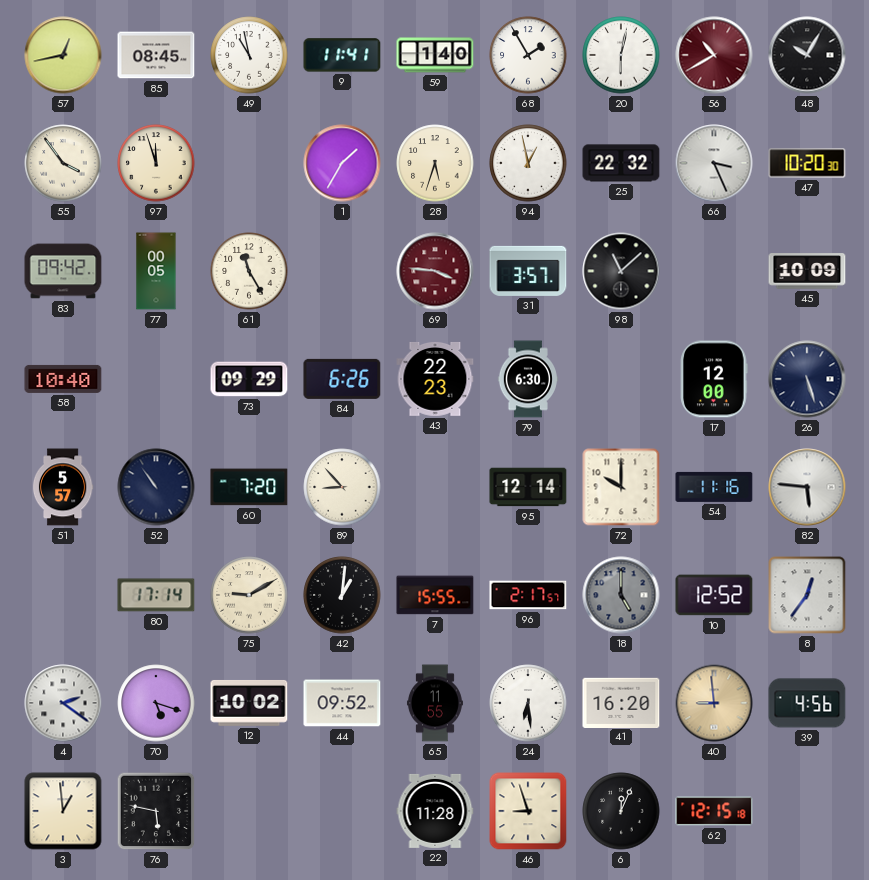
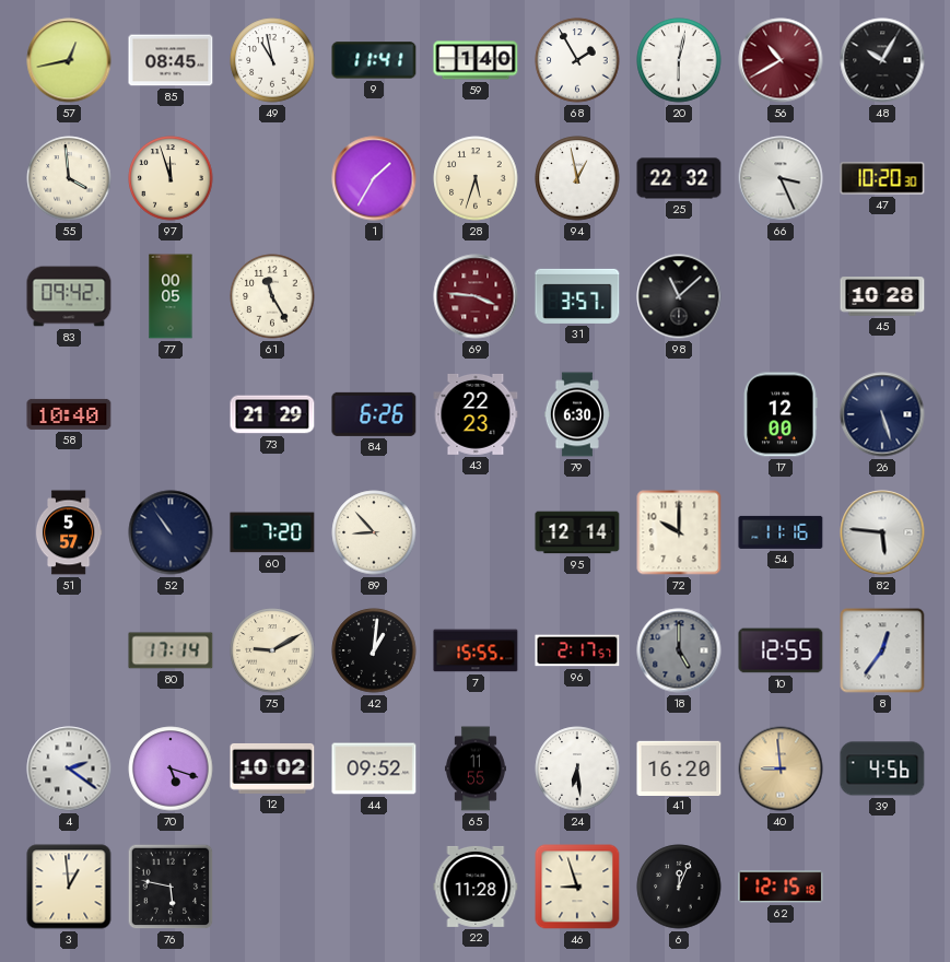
55: 3:54 -> 3:59
45: 10:09 -> 10:28
73: 09:29 -> 21:29
10: 12:52 -> 12:55
